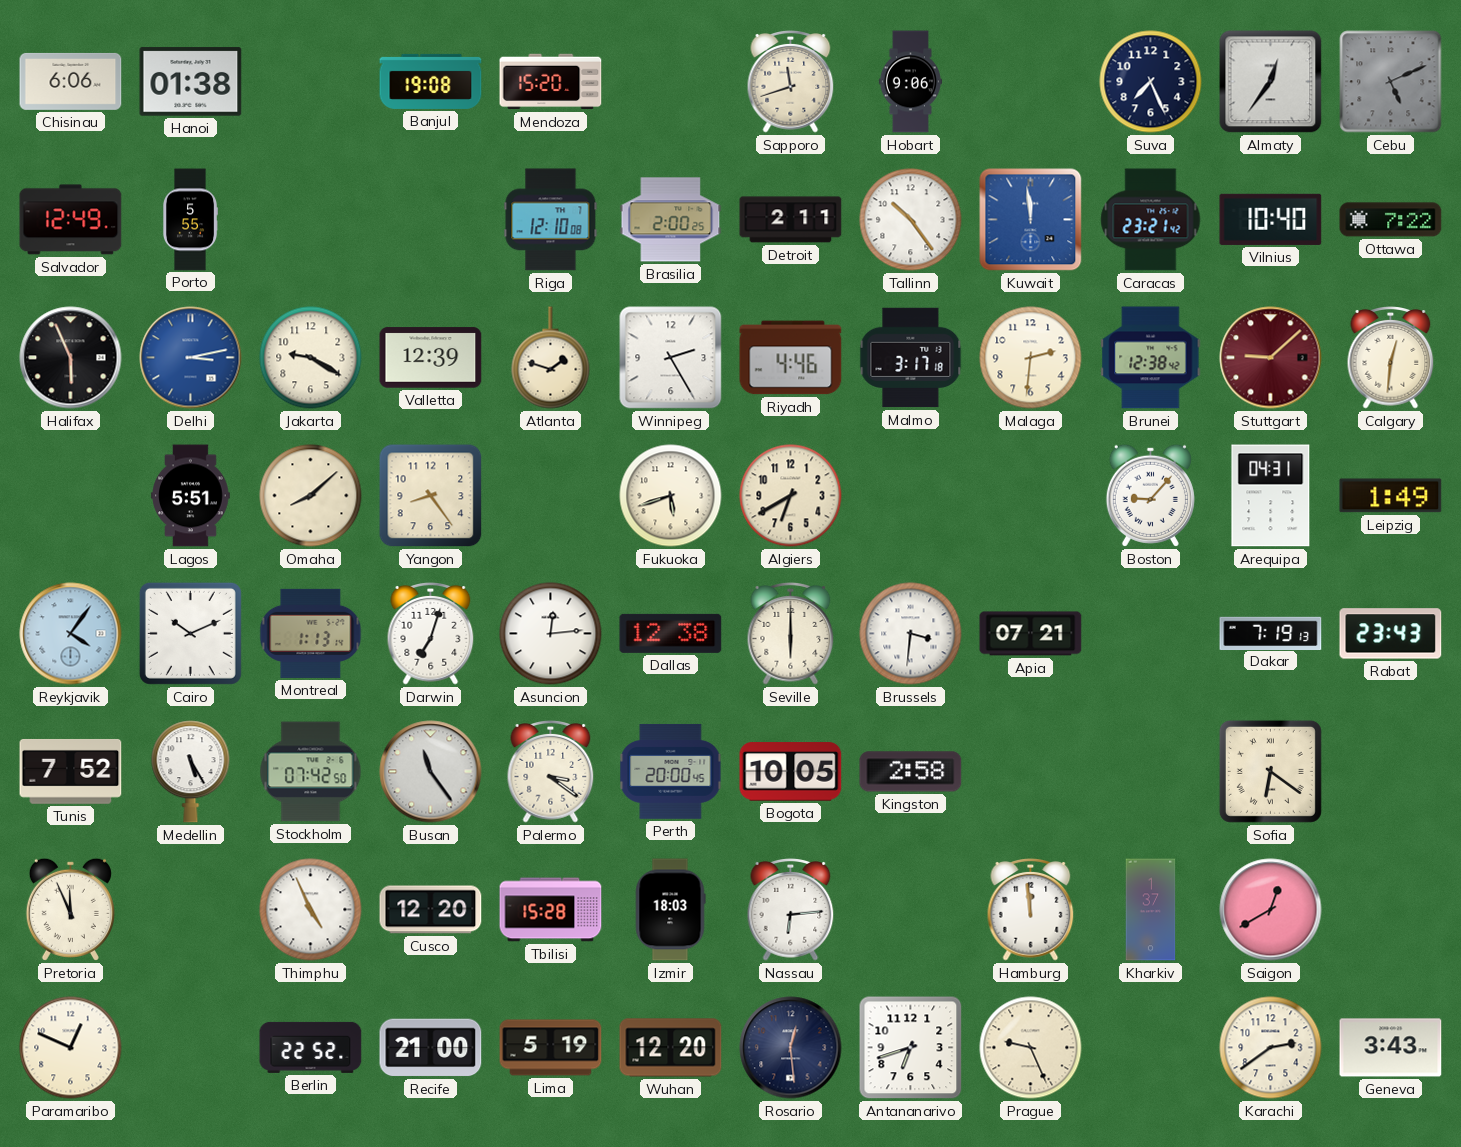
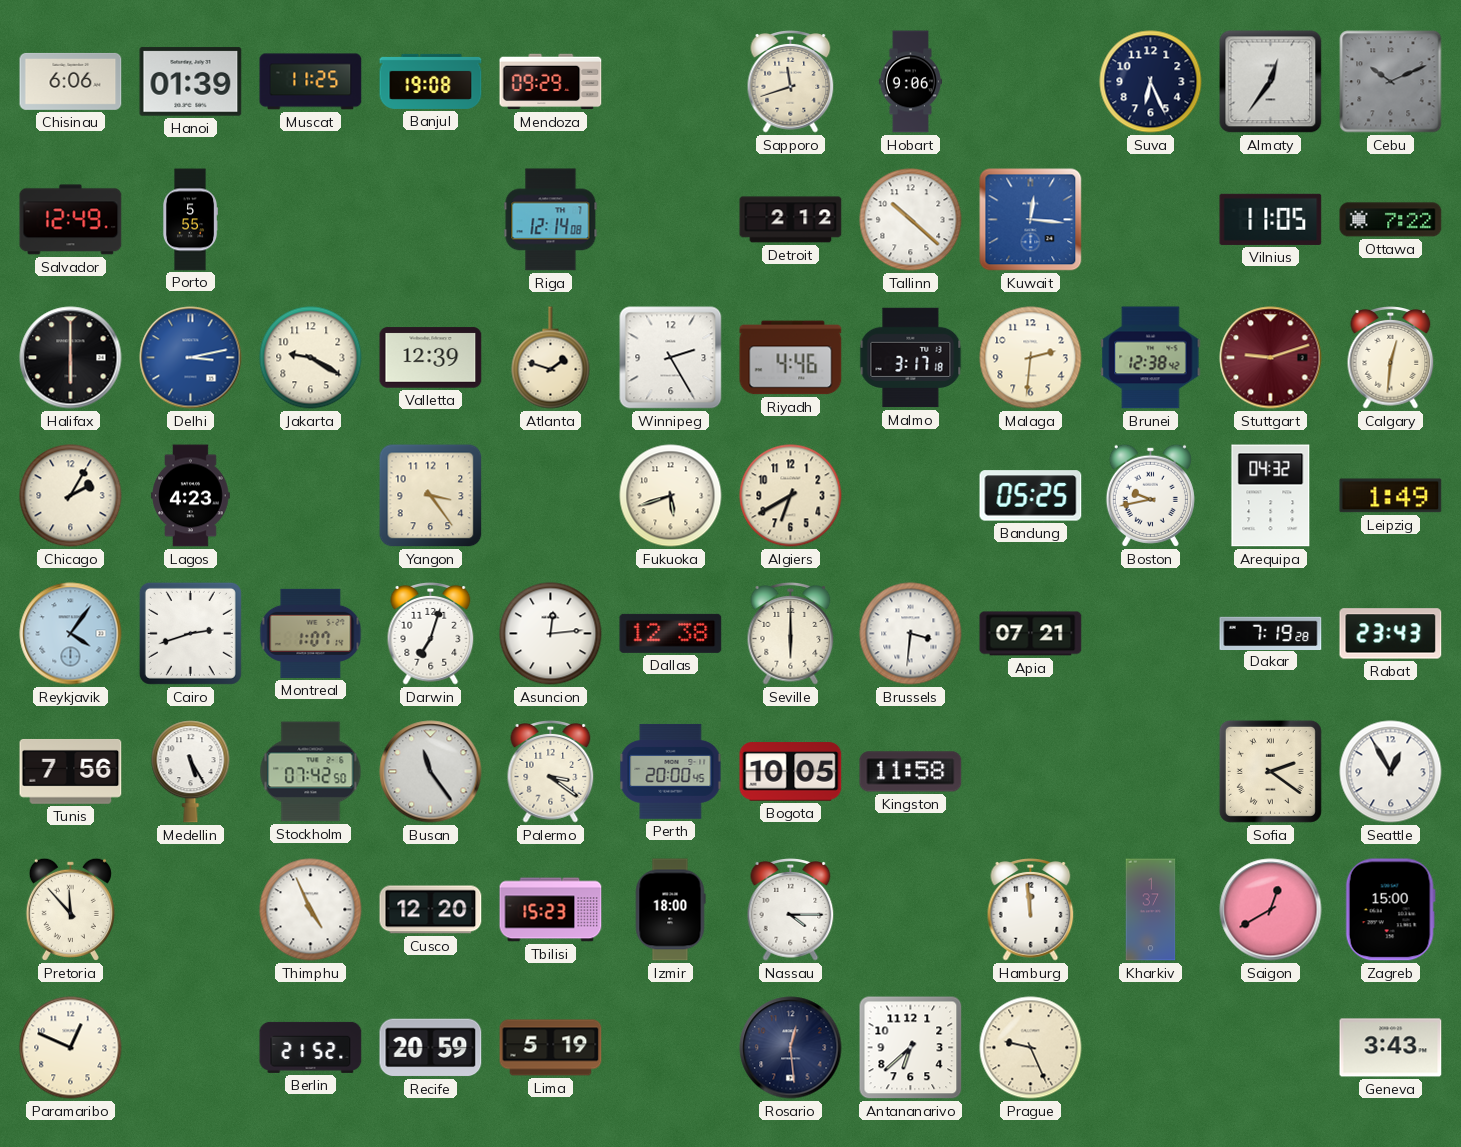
Hanoi: 01:38 -> 01:39
Muscat: none -> 11:25
Mendoza: 15:20 -> 09:29
Suva: 7:26 -> 6:26
Cebu: 5:11 -> 10:11
Riga: 12:10 -> 12:14
Brasilia: 2:00 -> none
Detroit: 2:11 -> 2:12
Tallinn: 10:24 -> 10:22
Kuwait: 11:59 -> 12:16
Caracas: 23:21 -> none
Vilnius: 10:40 -> 11:05
Halifax: 5:56 -> 6:00
Stuttgart: 9:08 -> 9:12
Chicago: none -> 2:05
Lagos: 5:51 -> 4:23
Omaha: 8:08 -> none
Yangon: 8:24 -> 3:24
Bandung: none -> 05:25
Boston: 9:07 -> 9:43
Arequipa: 04:31 -> 04:32
Cairo: 10:11 -> 2:42
Montreal: 1:13 -> 1:07
Dakar: 7:19:13 -> 7:19:28
Tunis: 7:52 -> 7:56
Kingston: 2:58 -> 11:58
Sofia: 6:21 -> 2:21
Seattle: none -> 12:55
Pretoria: 11:56 -> 11:53
Tbilisi: 15:28 -> 15:23
Izmir: 18:03 -> 18:00
Nassau: 6:14 -> 4:15
Zagreb: none -> 15:00
Berlin: 22:52 -> 21:52
Recife: 21:00 -> 20:59
Wuhan: 12:20 -> none
Antananarivo: 6:42 -> 6:38
Karachi: 2:39 -> none
